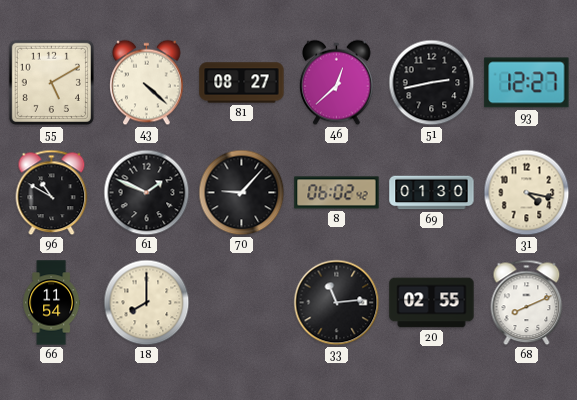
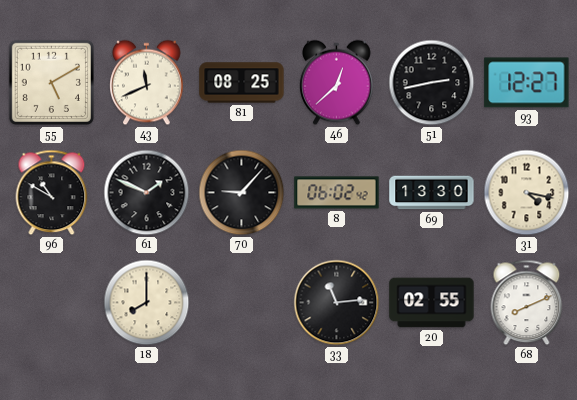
43: 4:22 -> 11:41
81: 08:27 -> 08:25
69: 01:30 -> 13:30
66: 11:54 -> none
